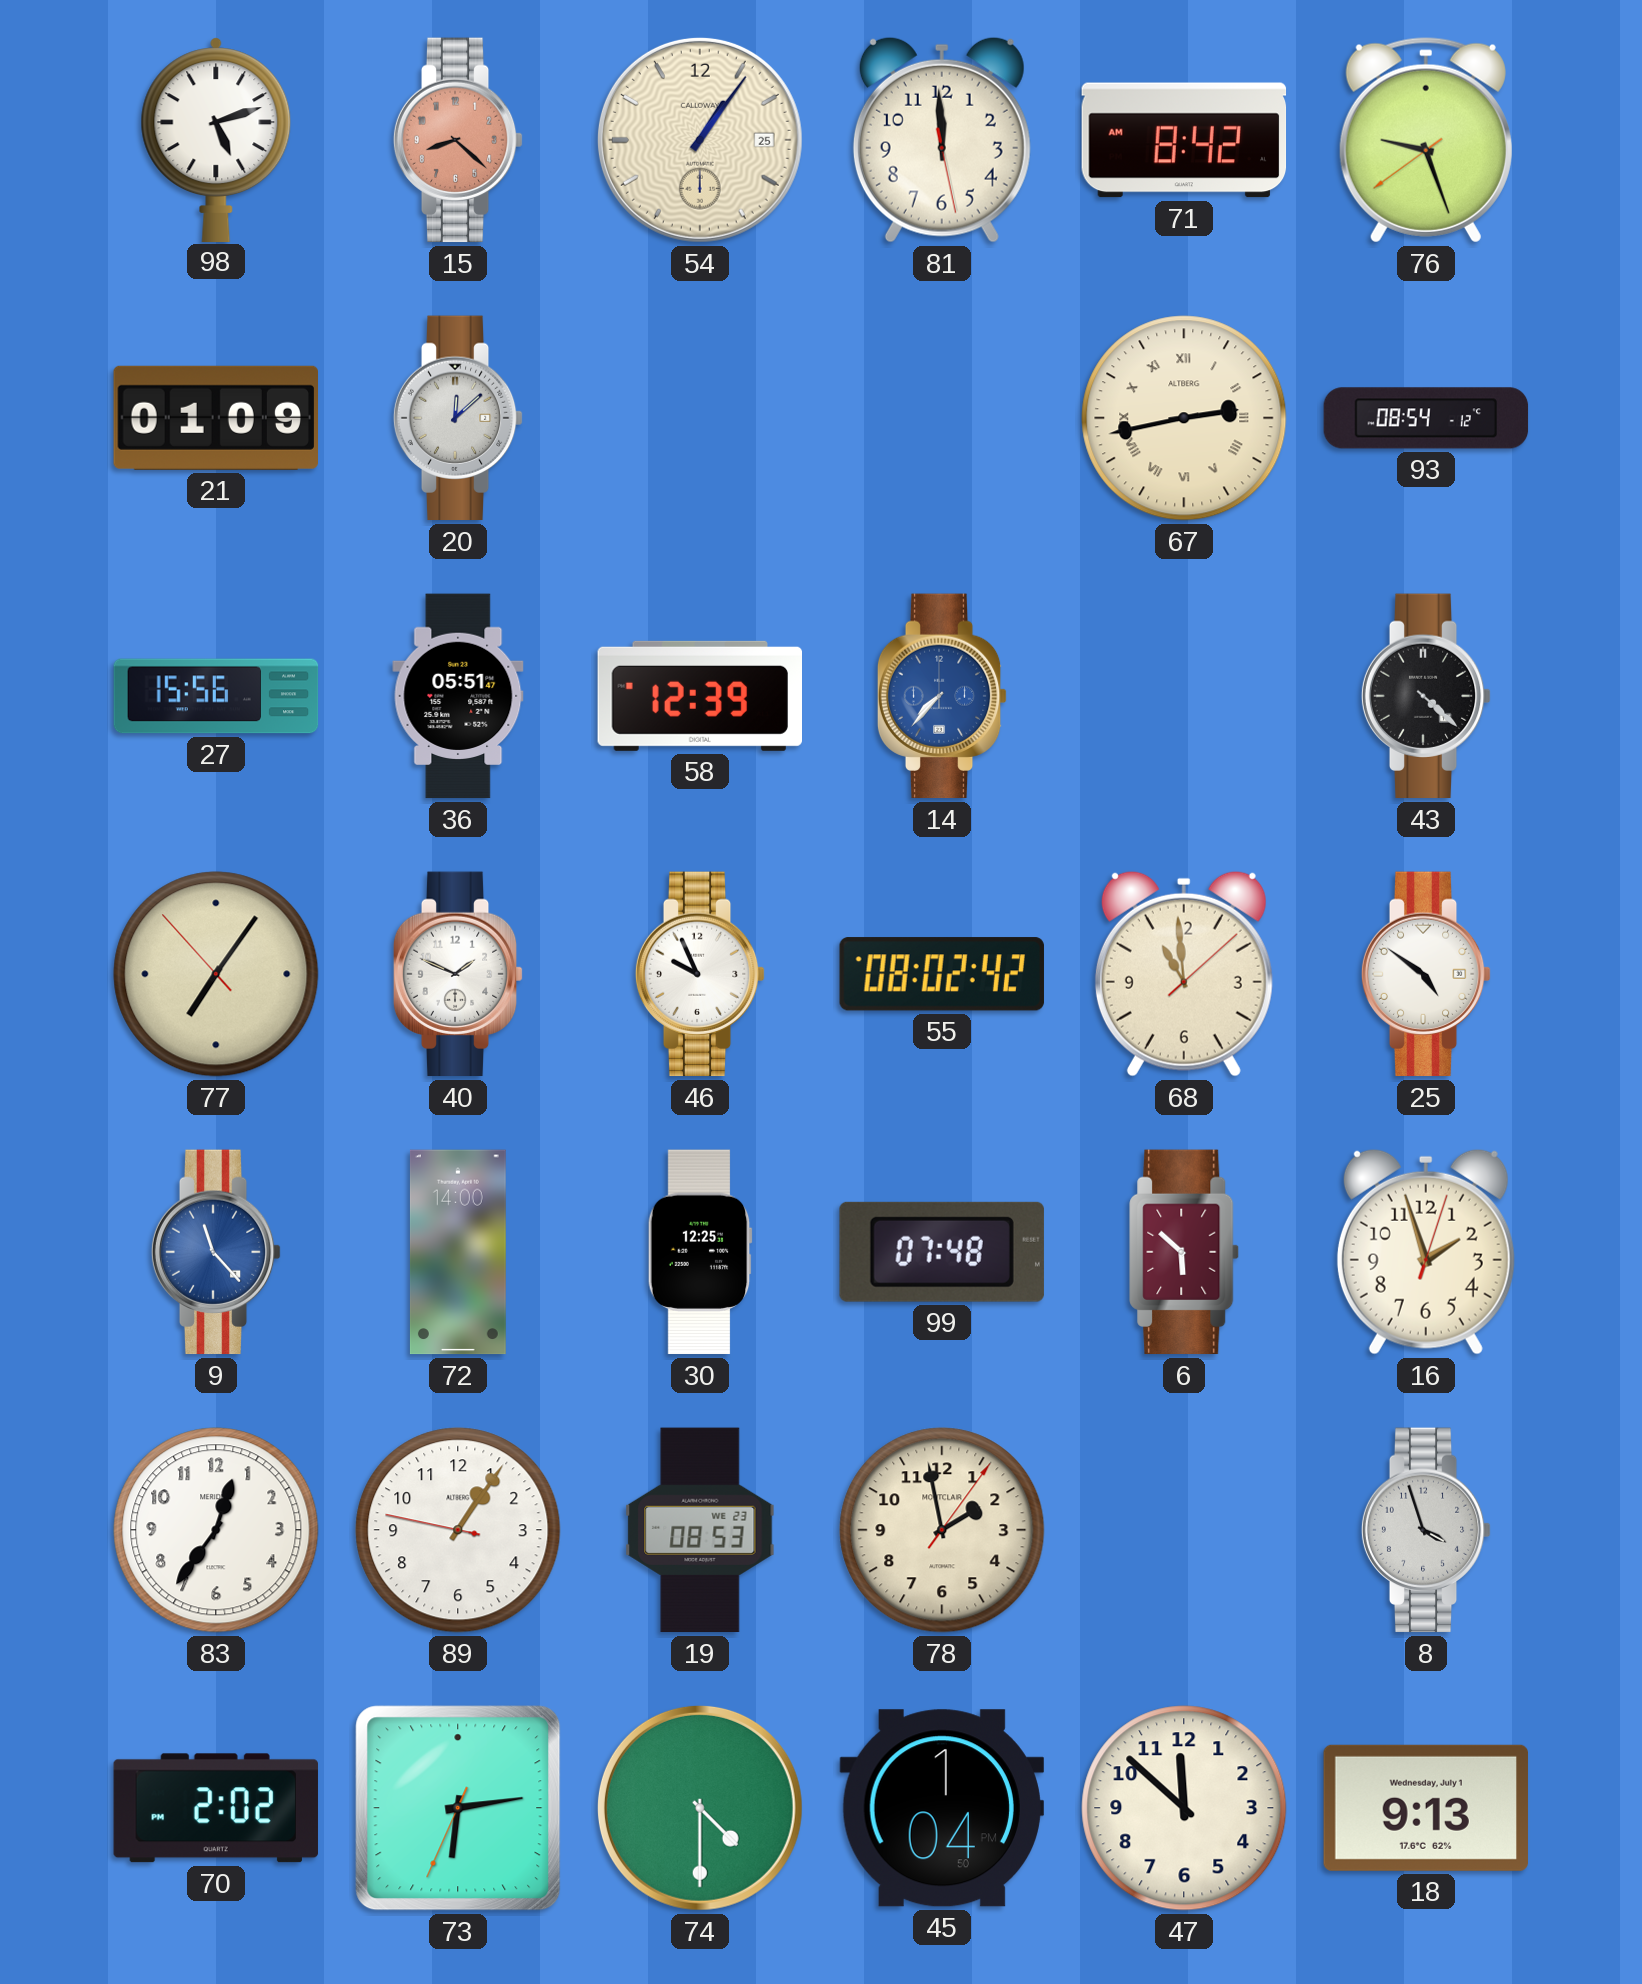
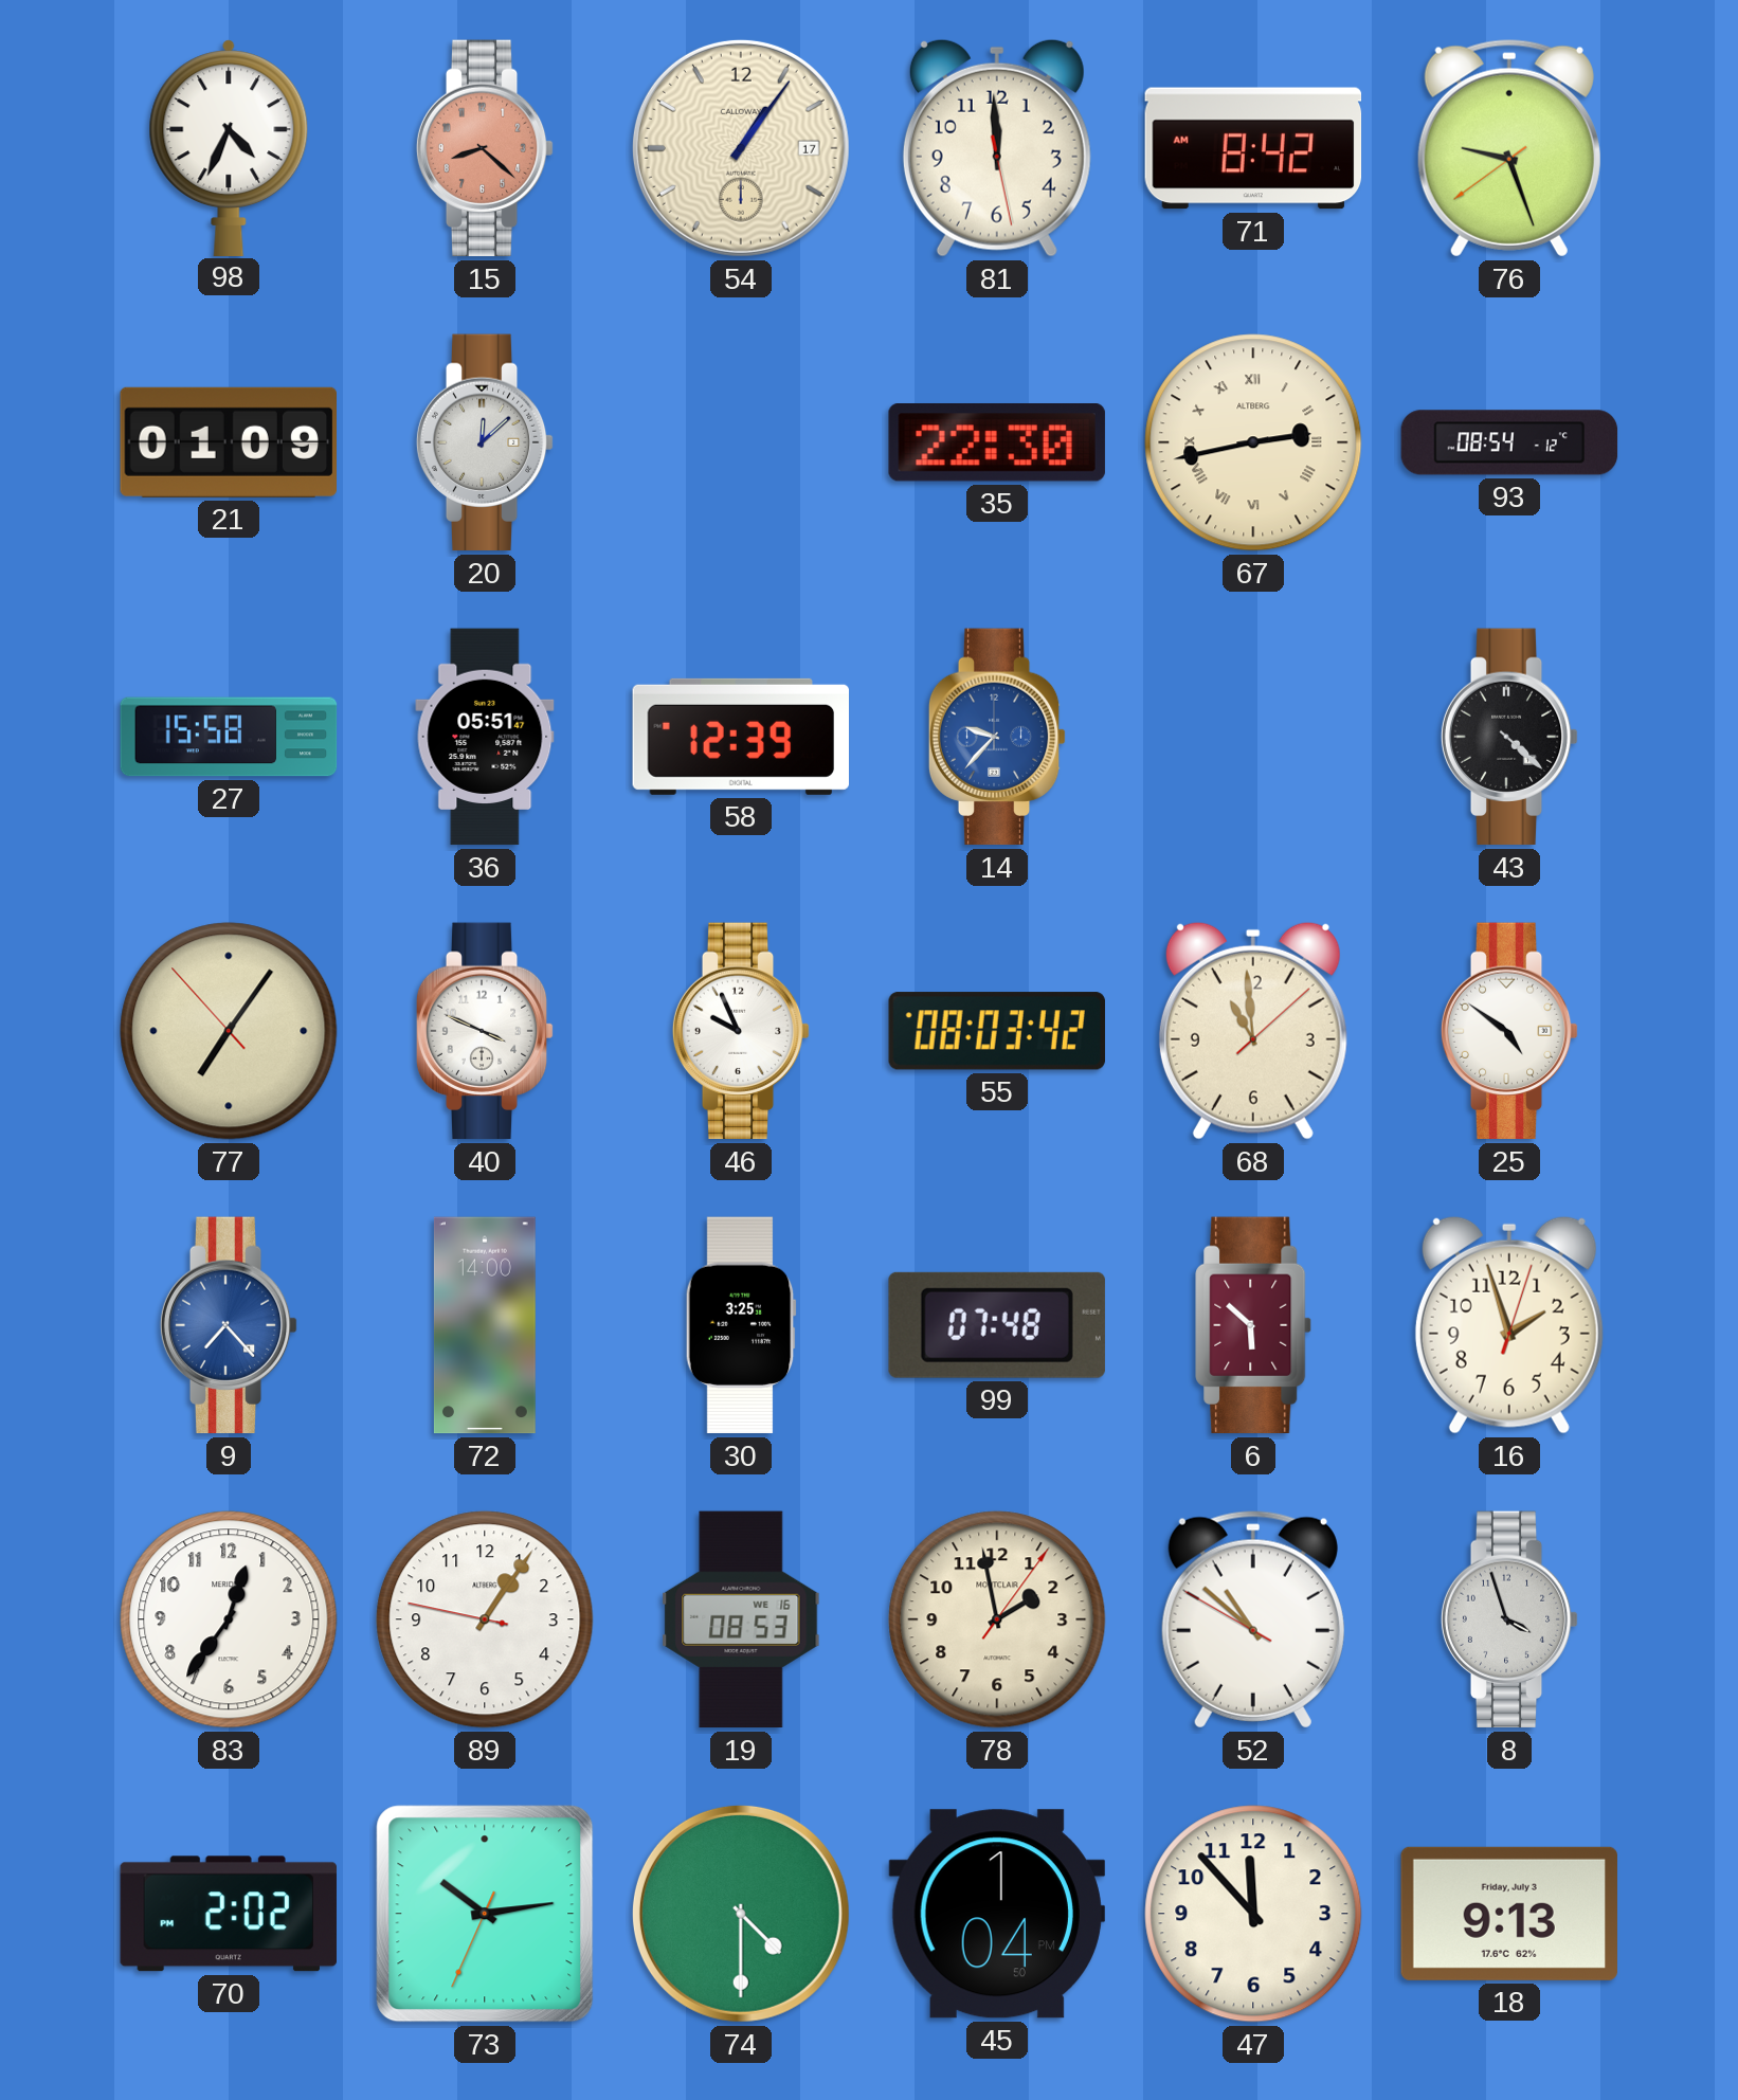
98: 5:12 -> 4:34
54 date: 25 -> 17
35: none -> 22:30
27: 15:56 -> 15:58
14: 7:37 -> 9:37
40: 1:49 -> 3:49
55: 08:02 -> 08:03
9: 11:23 -> 7:23
30: 12:25 -> 3:25
19 date: WE 23 -> WE 16
52: none -> 10:51
73: 6:13 -> 10:13
47: 11:52 -> 11:53
18 date: Wednesday, July 1 -> Friday, July 3
